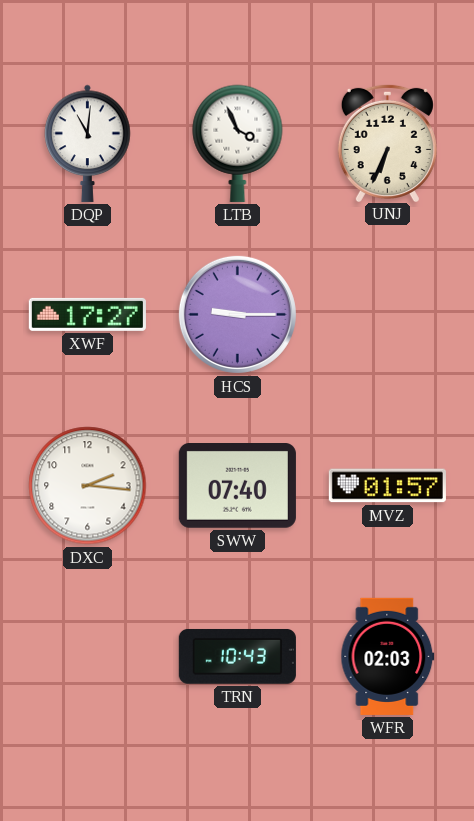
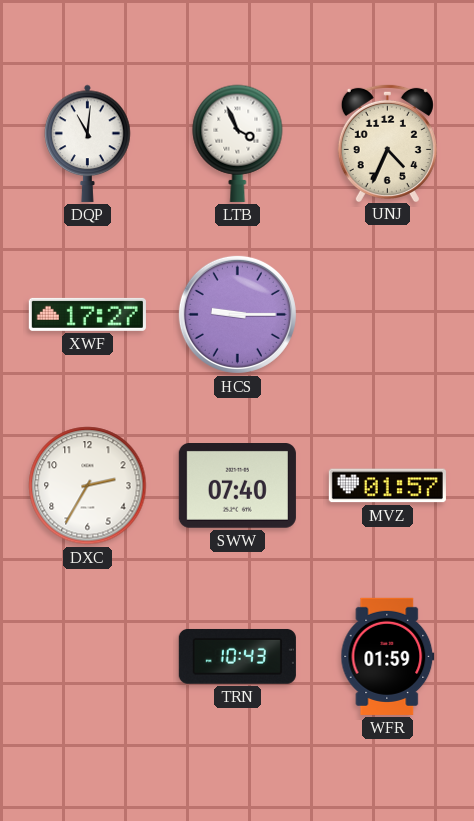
UNJ: 6:34 -> 4:34
DXC: 2:16 -> 2:35
WFR: 02:03 -> 01:59
